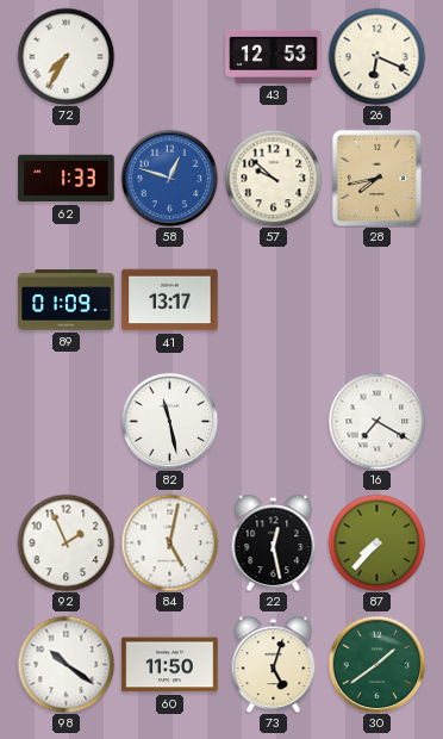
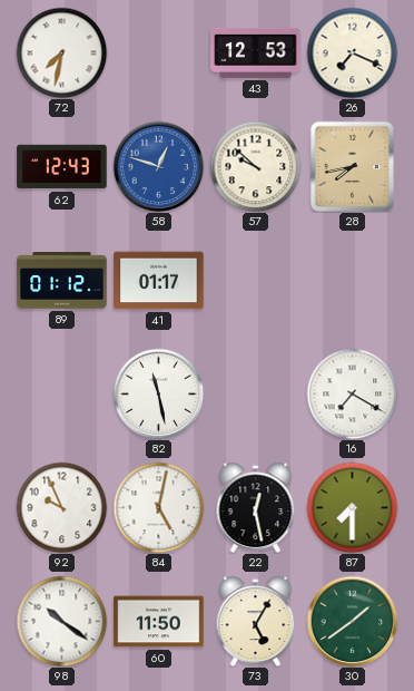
72: 7:35 -> 7:32
26: 6:19 -> 7:19
62: 1:33 -> 12:43
89: 01:09 -> 01:12
41: 13:17 -> 01:17
92: 1:56 -> 9:56
87: 7:37 -> 7:30
73: 5:03 -> 5:05
